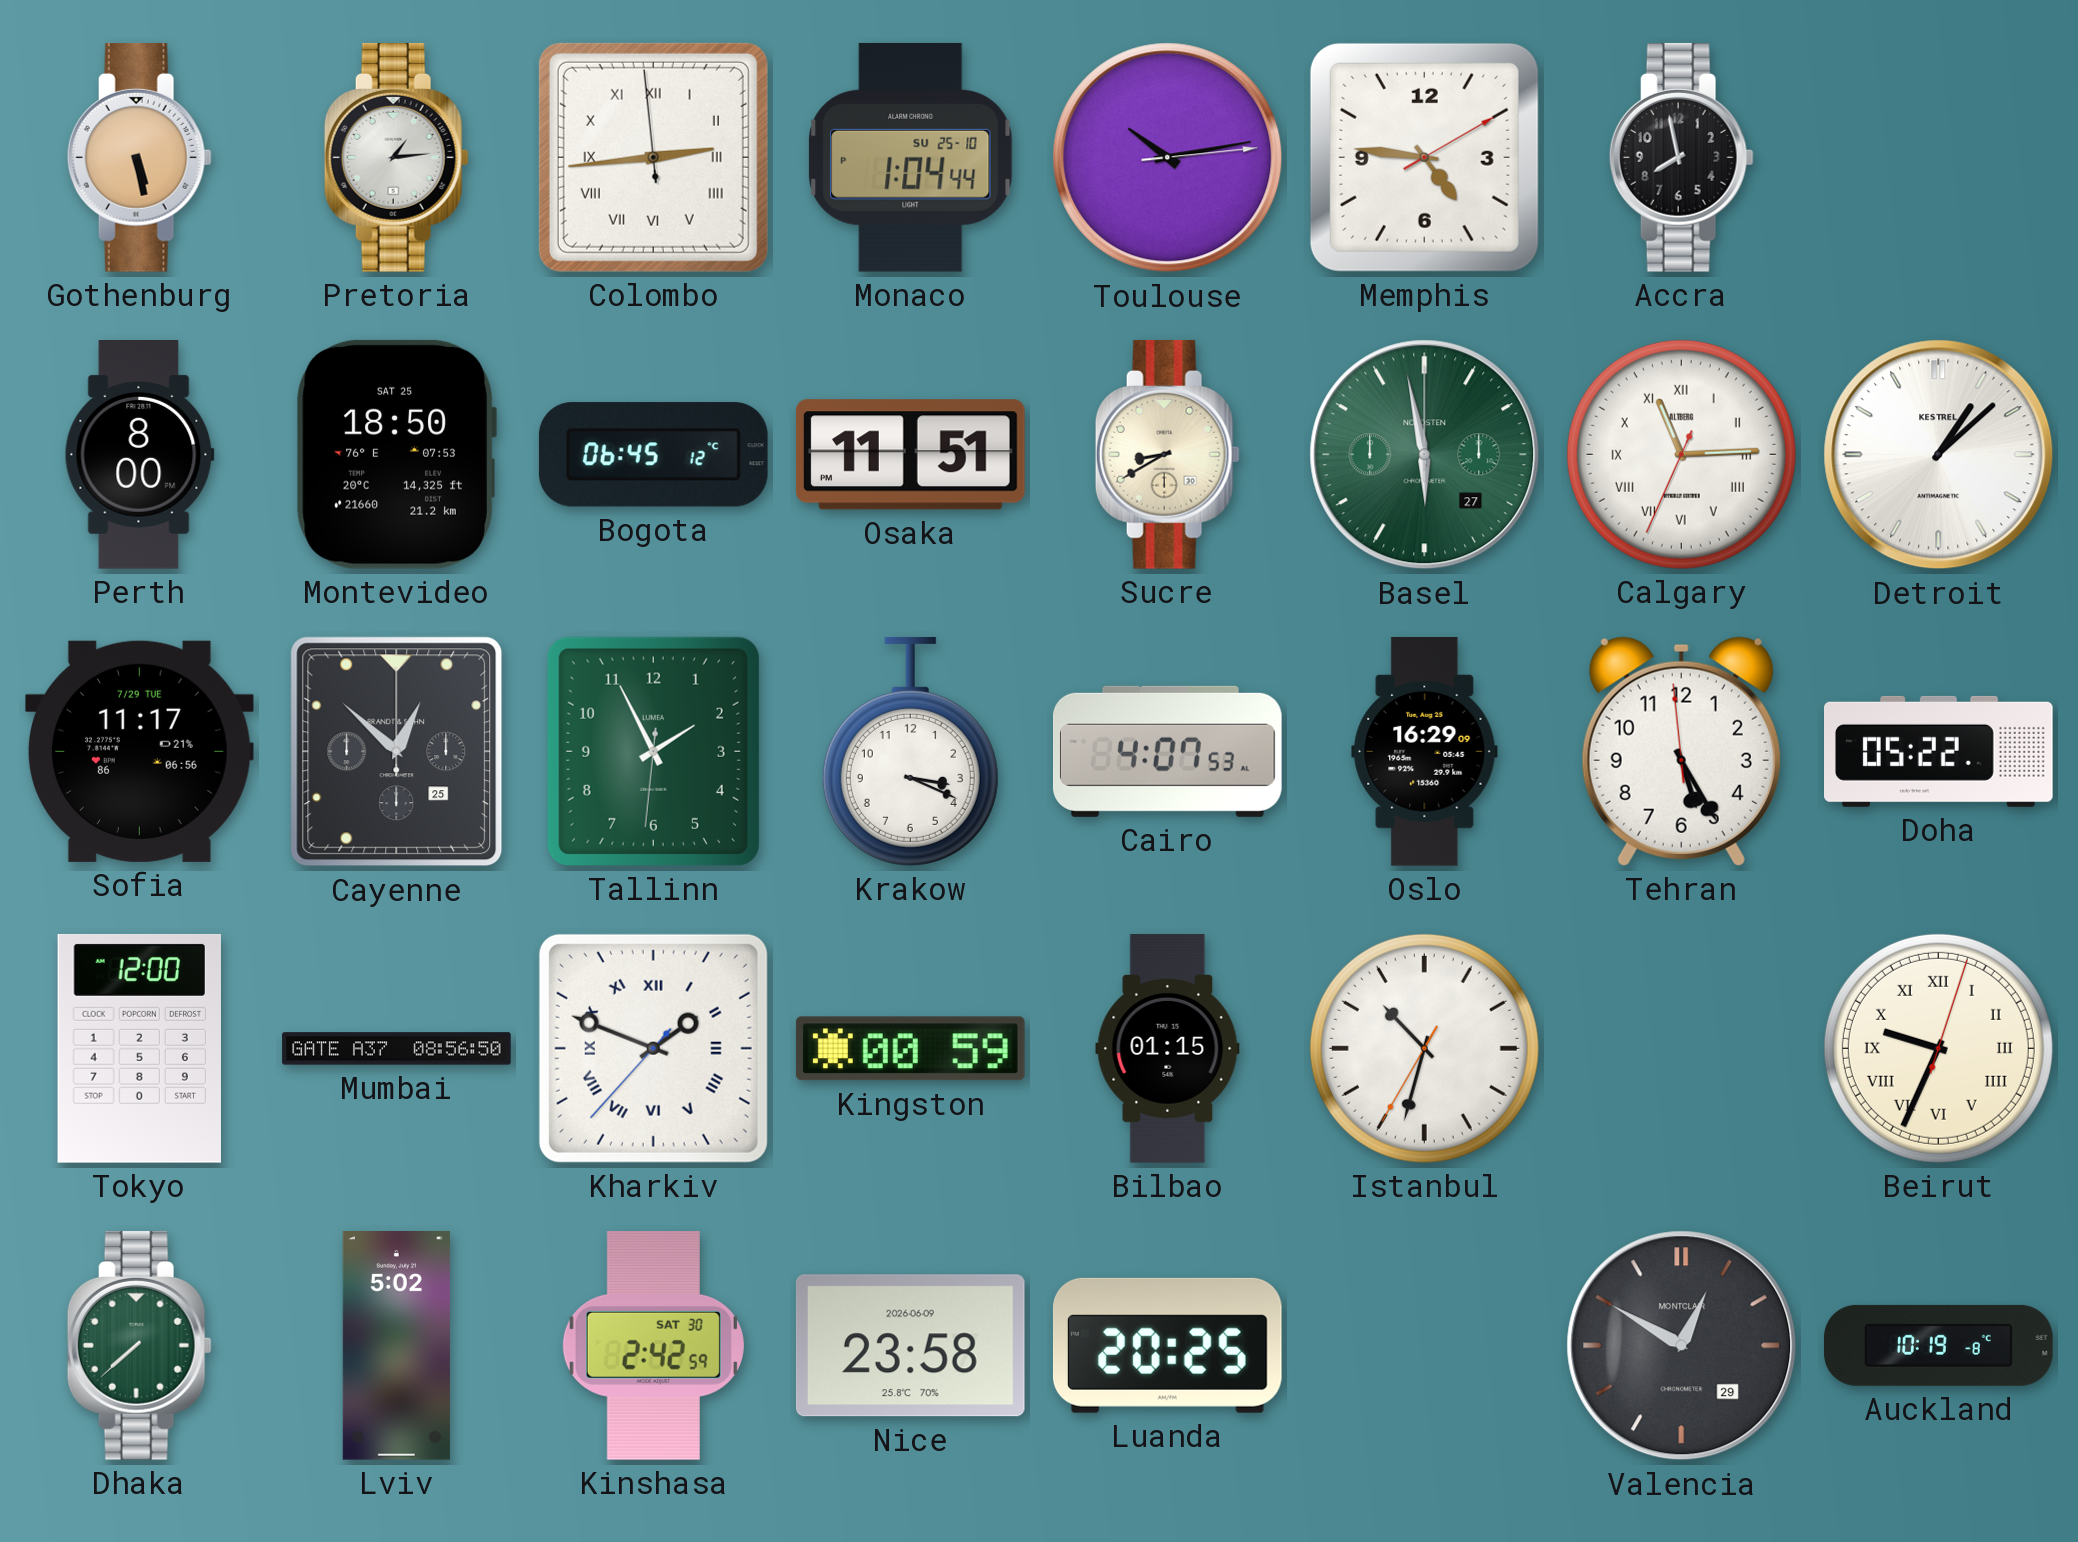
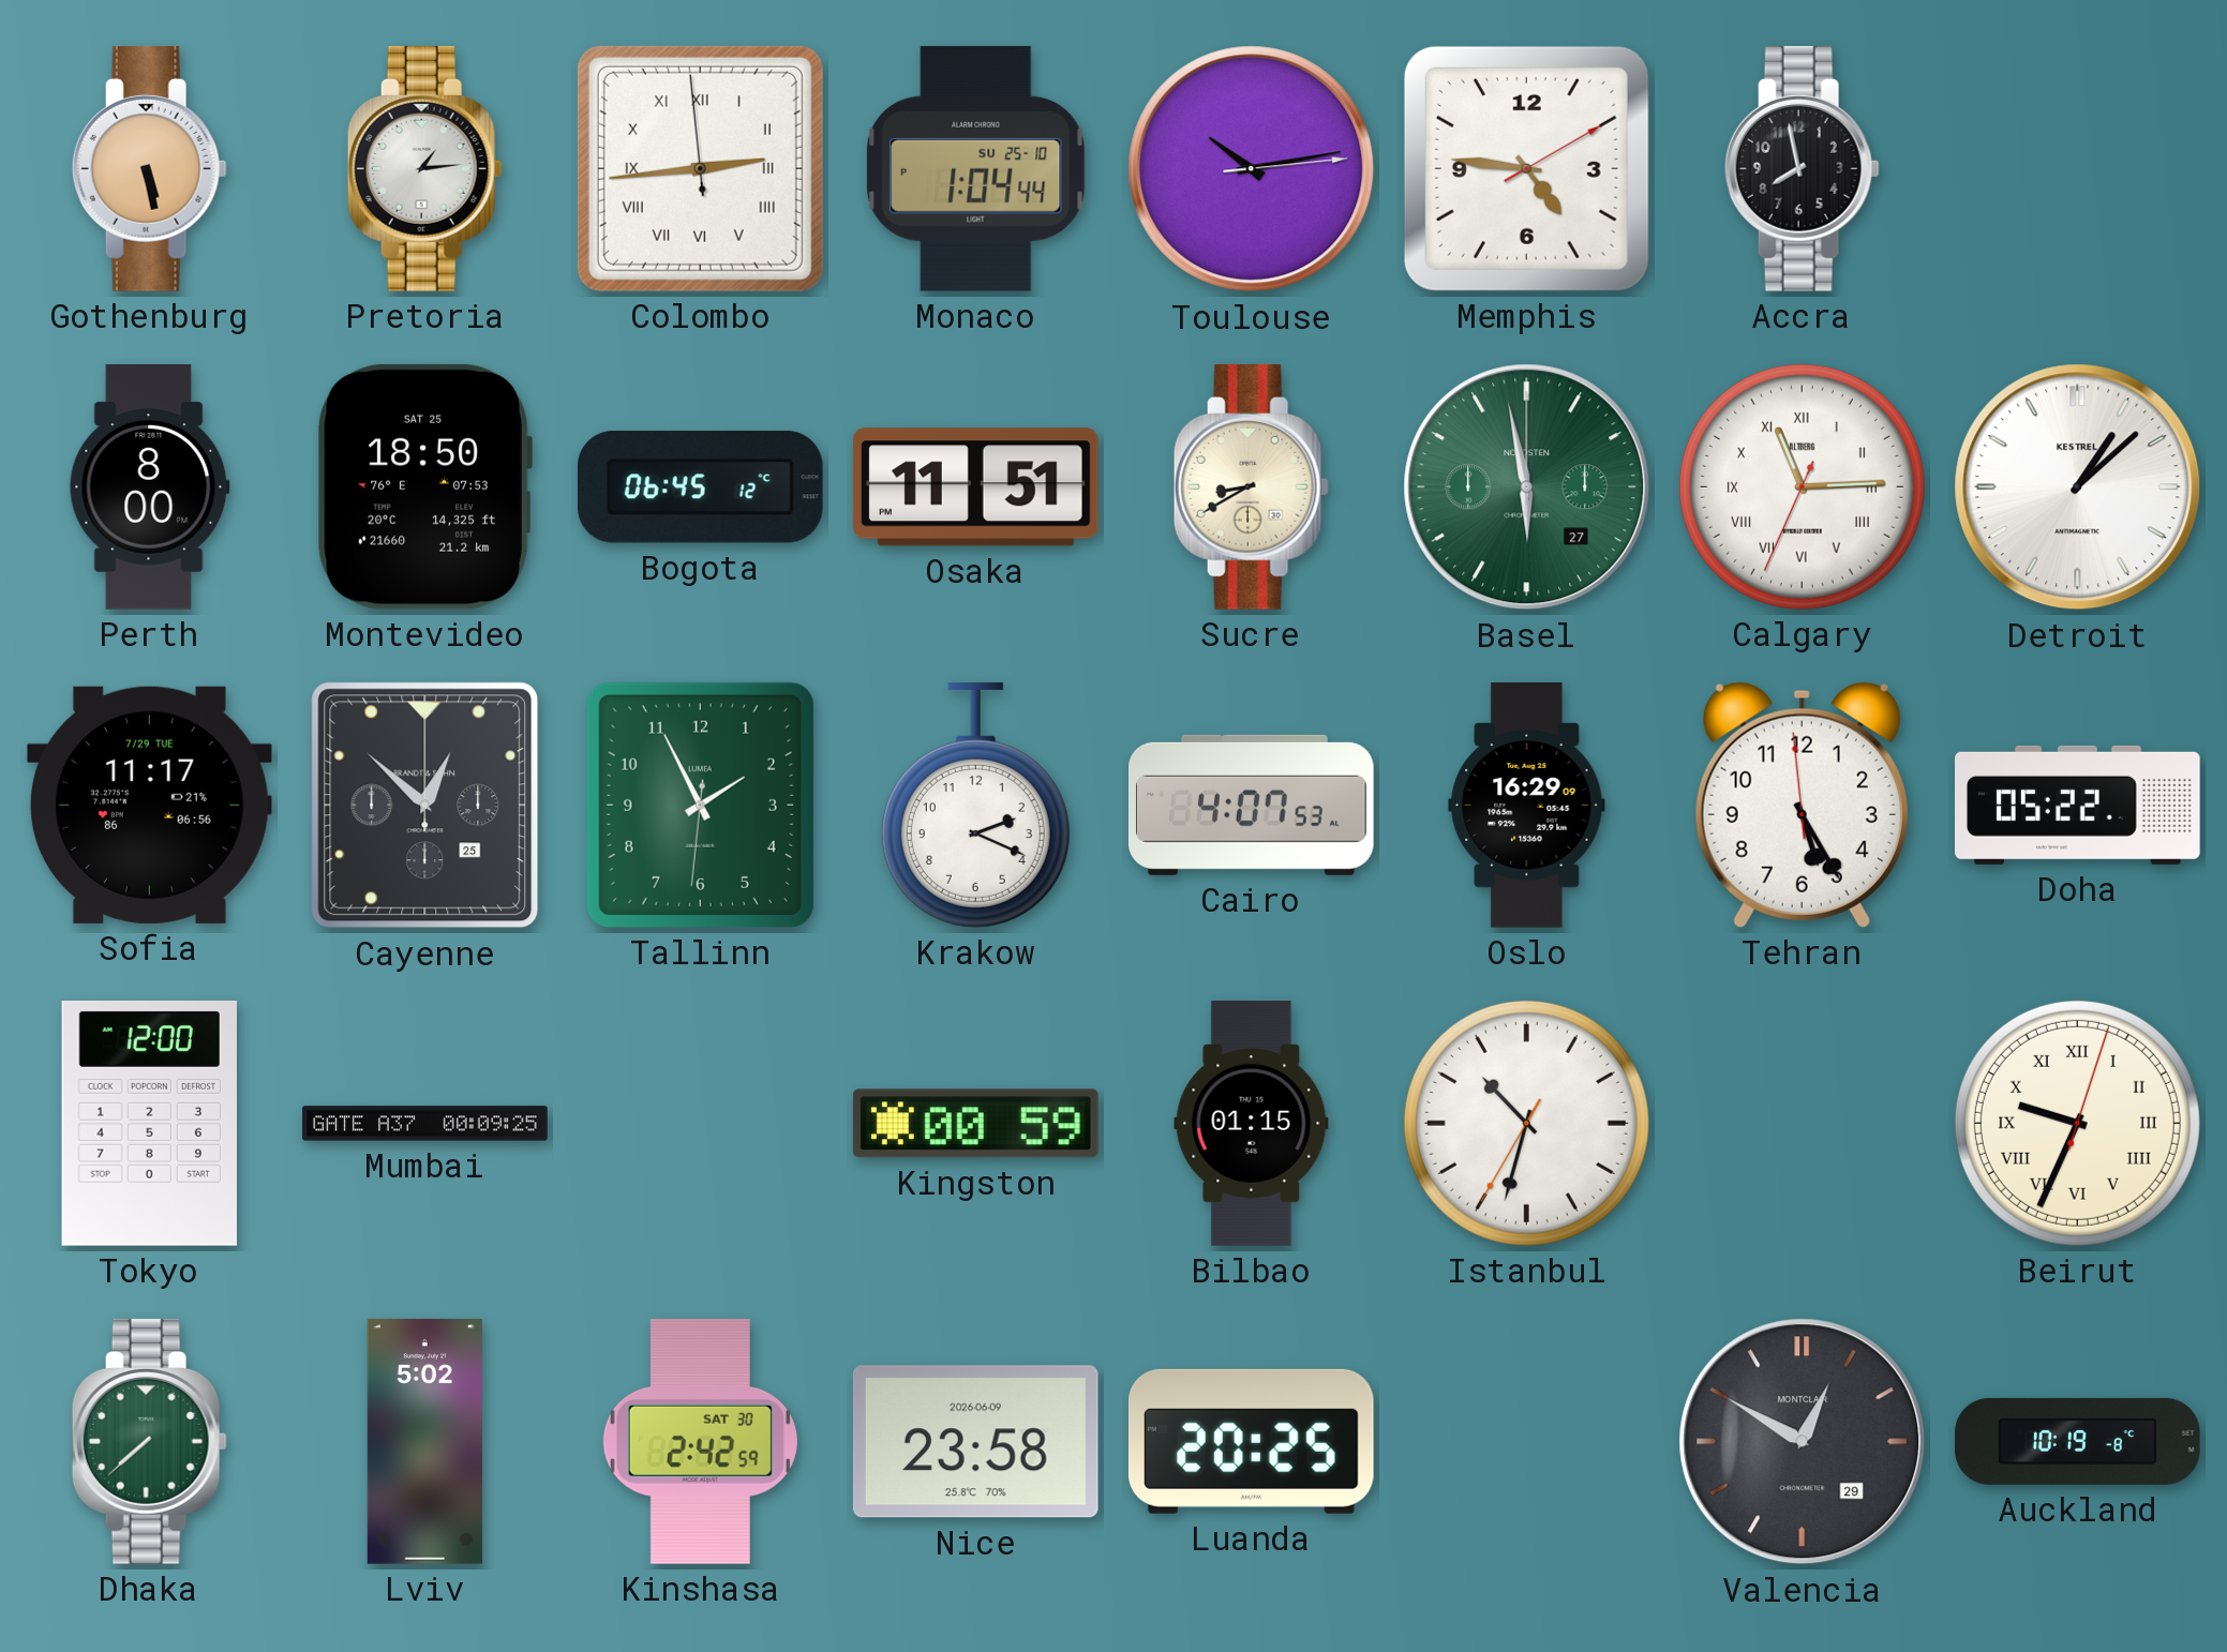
Krakow: 3:19 -> 2:19
Mumbai: 08:56 -> 00:09
Kharkiv: 1:48 -> none
